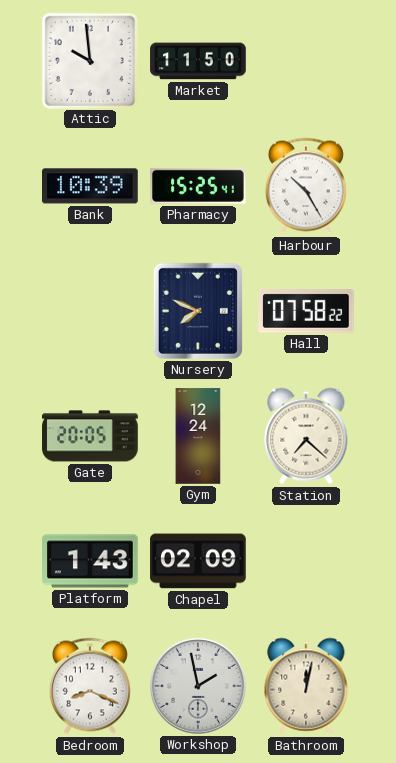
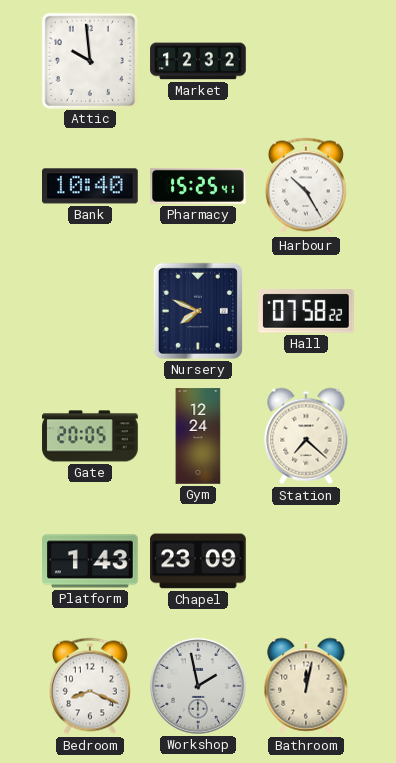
Market: 11:50 -> 12:32
Bank: 10:39 -> 10:40
Chapel: 02:09 -> 23:09
